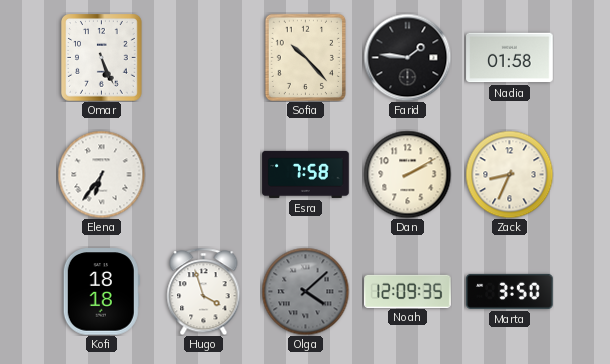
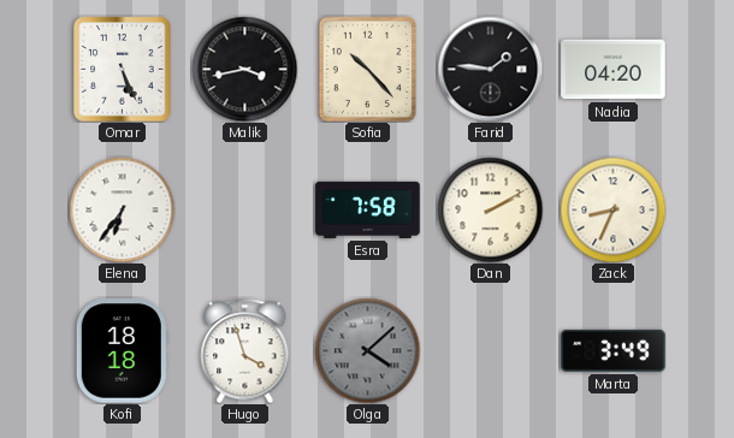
Malik: none -> 3:43
Nadia: 01:58 -> 04:20
Noah: 12:09 -> none
Marta: 3:50 -> 3:49
